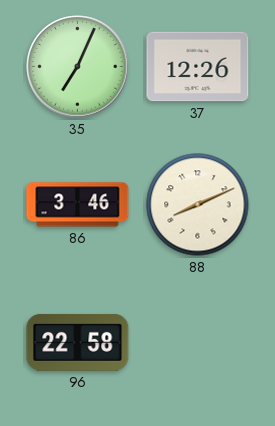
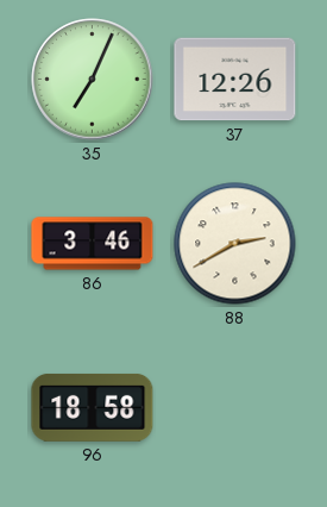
88: 8:11 -> 2:40
96: 22:58 -> 18:58
